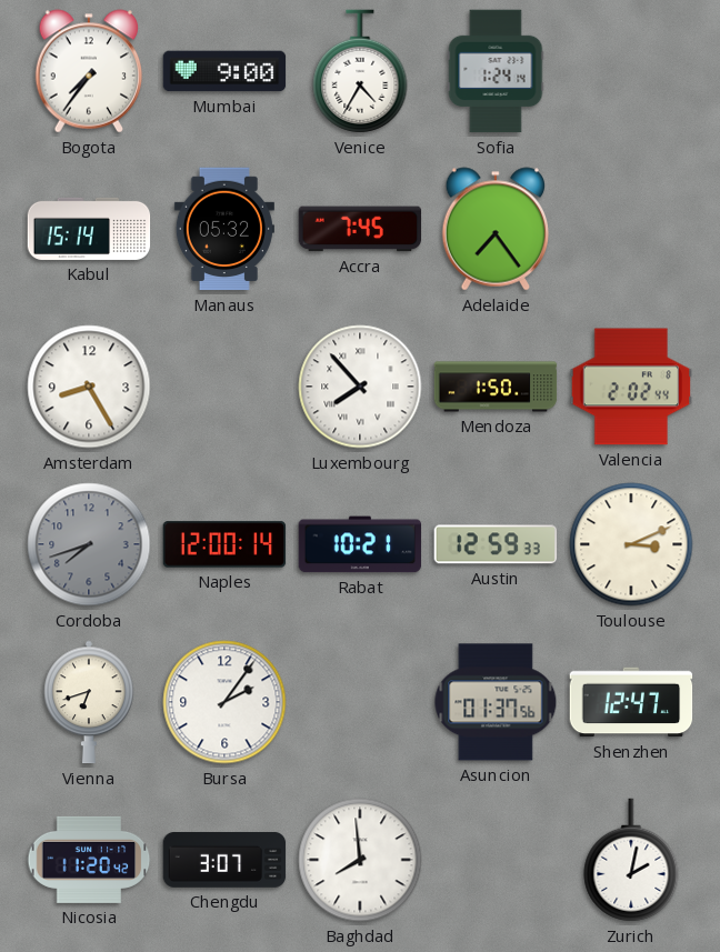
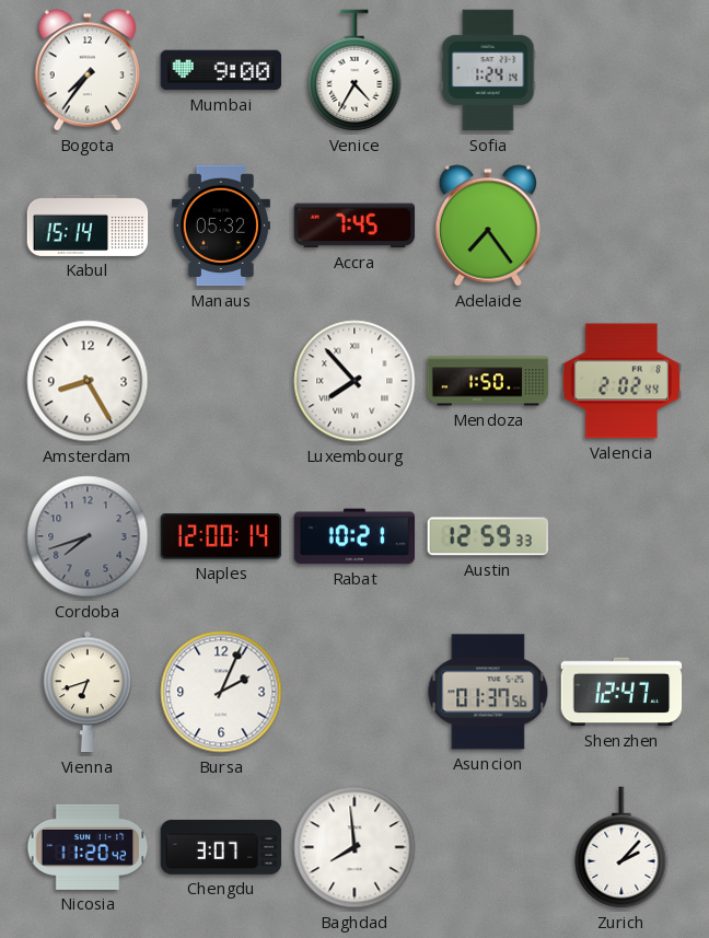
Toulouse: 3:11 -> none
Bursa: 2:06 -> 2:04
Zurich: 2:02 -> 2:07
